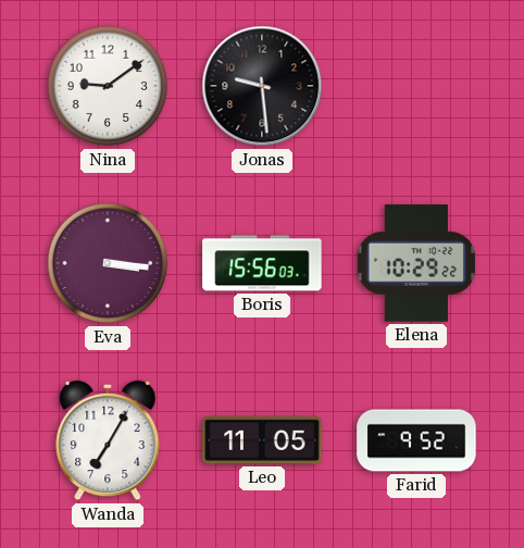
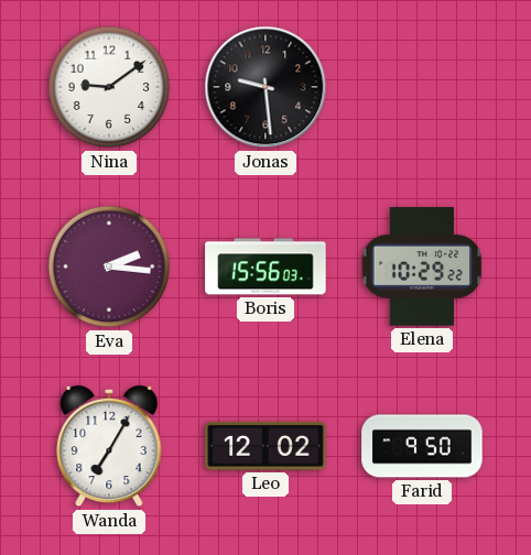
Eva: 3:16 -> 2:16
Leo: 11:05 -> 12:02
Farid: 9:52 -> 9:50
